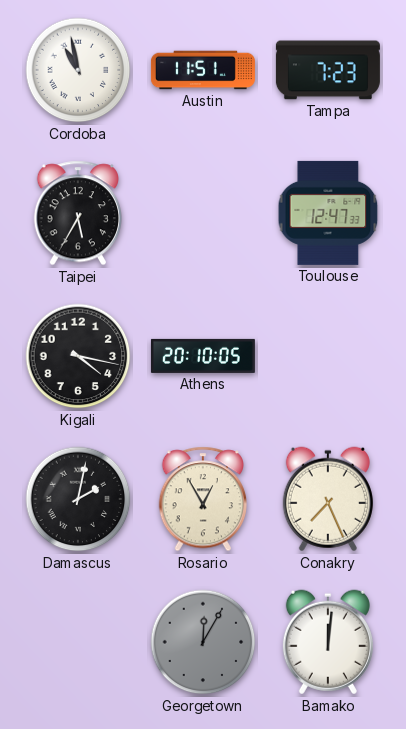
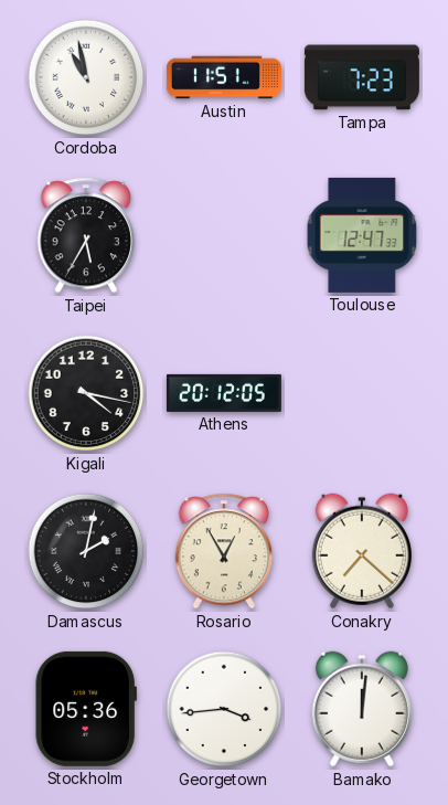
Athens: 20:10 -> 20:12
Conakry: 7:26 -> 7:22
Stockholm: none -> 05:36
Georgetown: 12:05 -> 3:44
Georgetown dial: grey -> white
